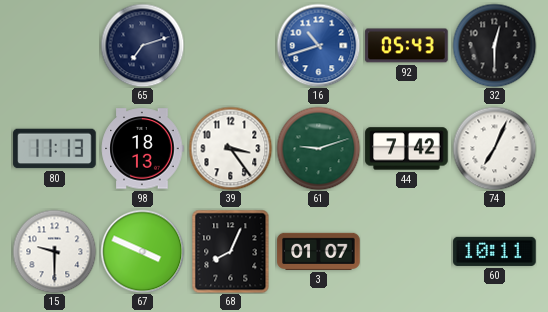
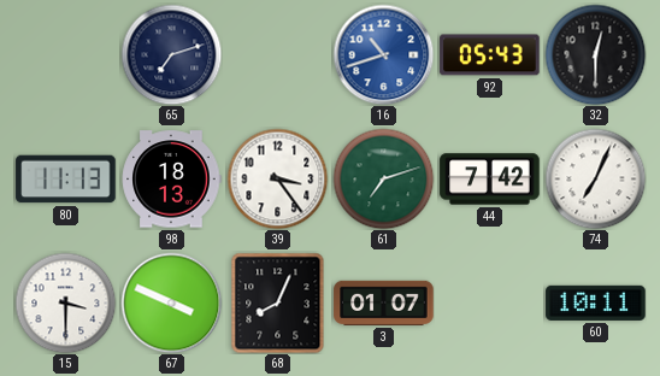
61: 9:12 -> 7:12
15: 9:30 -> 3:30
